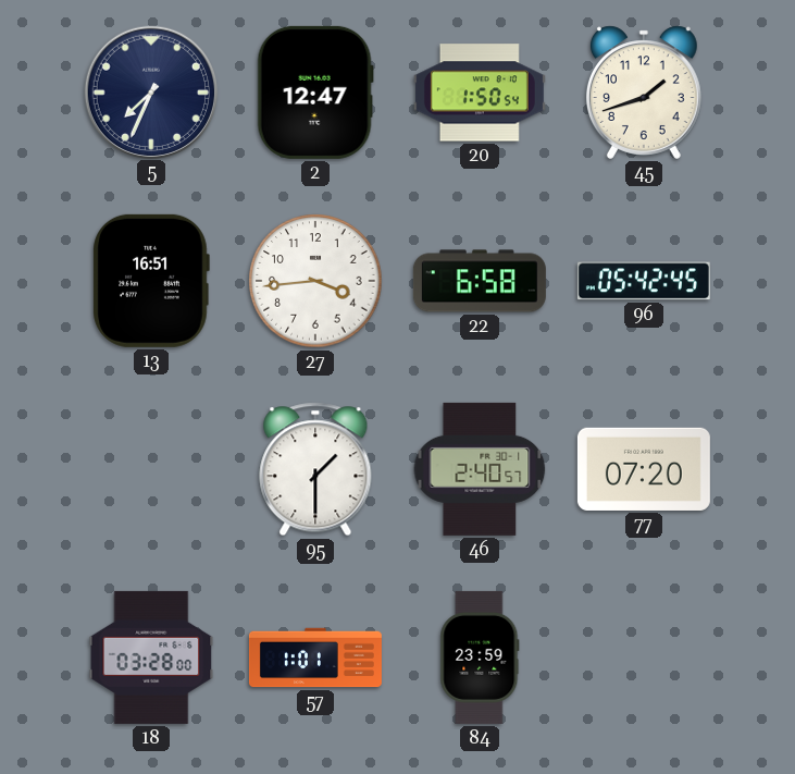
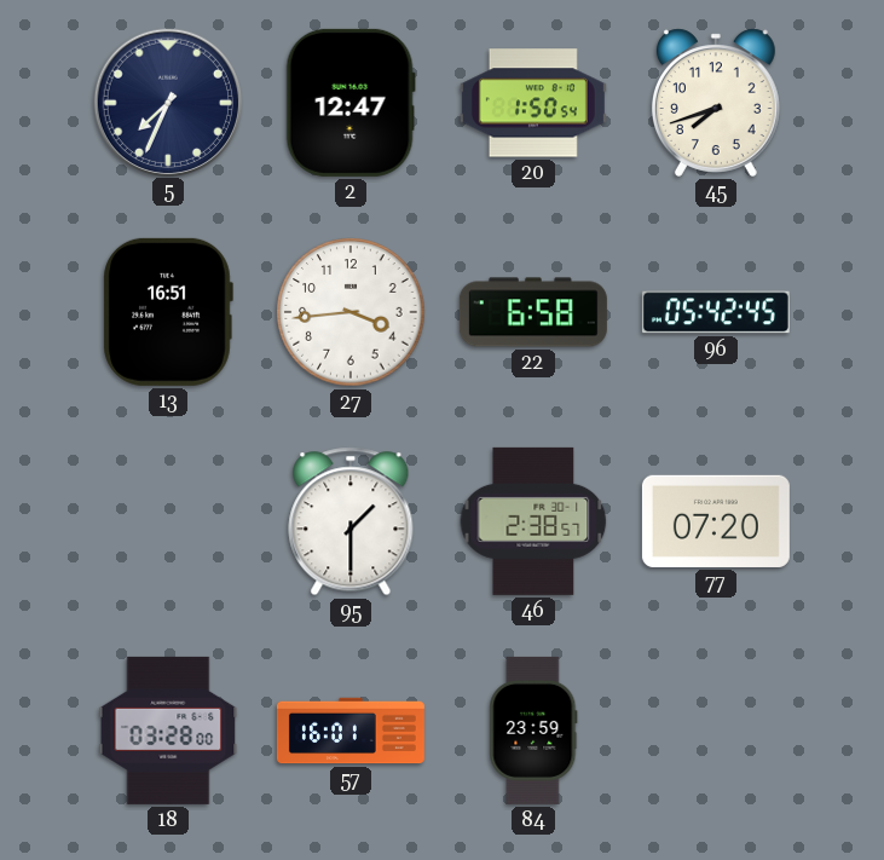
45: 1:42 -> 7:42
46: 2:40 -> 2:38
57: 1:01 -> 16:01
